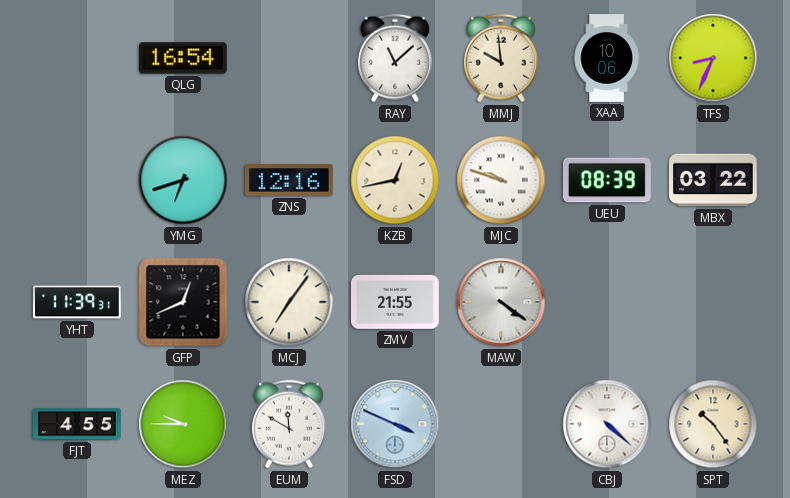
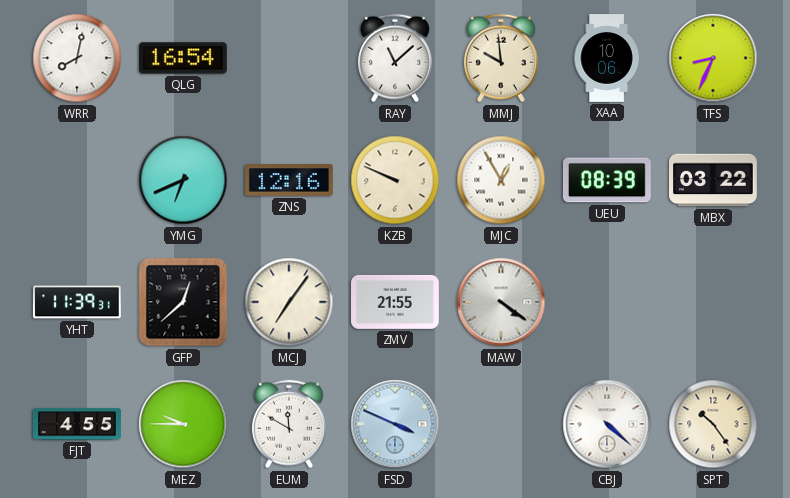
WRR: none -> 8:02
YMG: 6:42 -> 6:41
KZB: 12:43 -> 9:49
MJC: 9:48 -> 12:55
GFP: 12:41 -> 12:38
